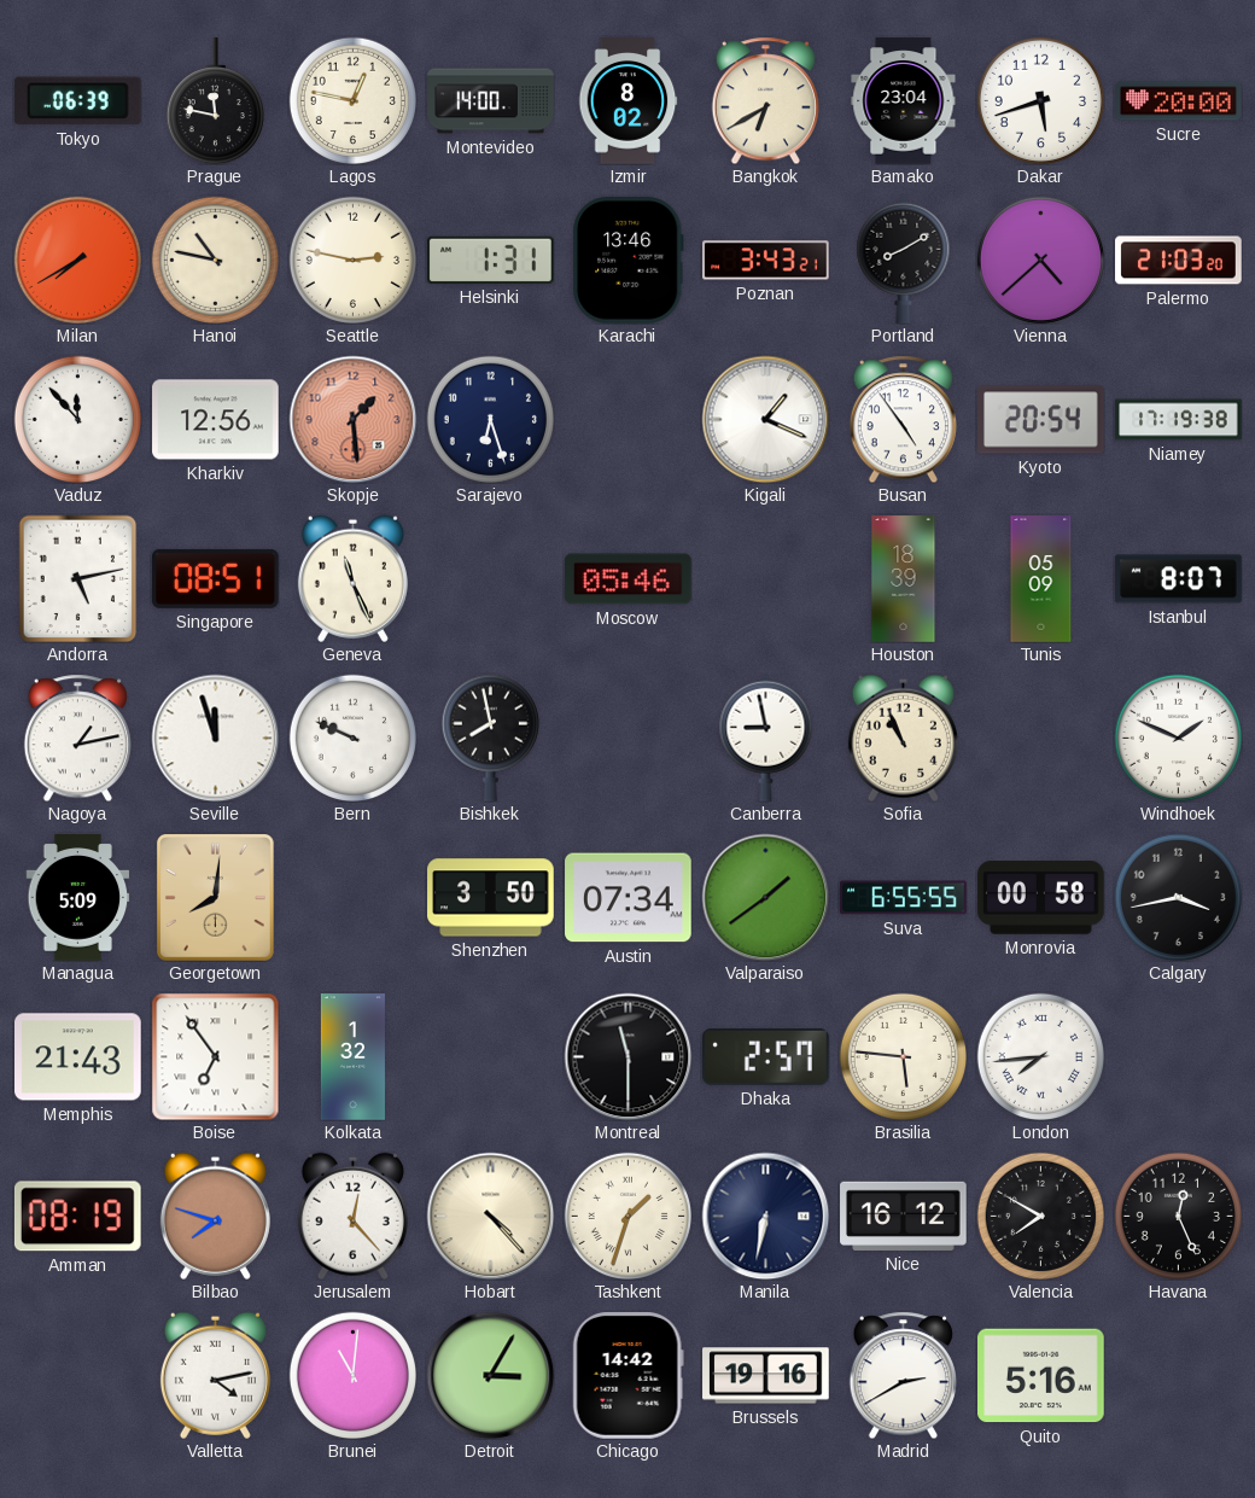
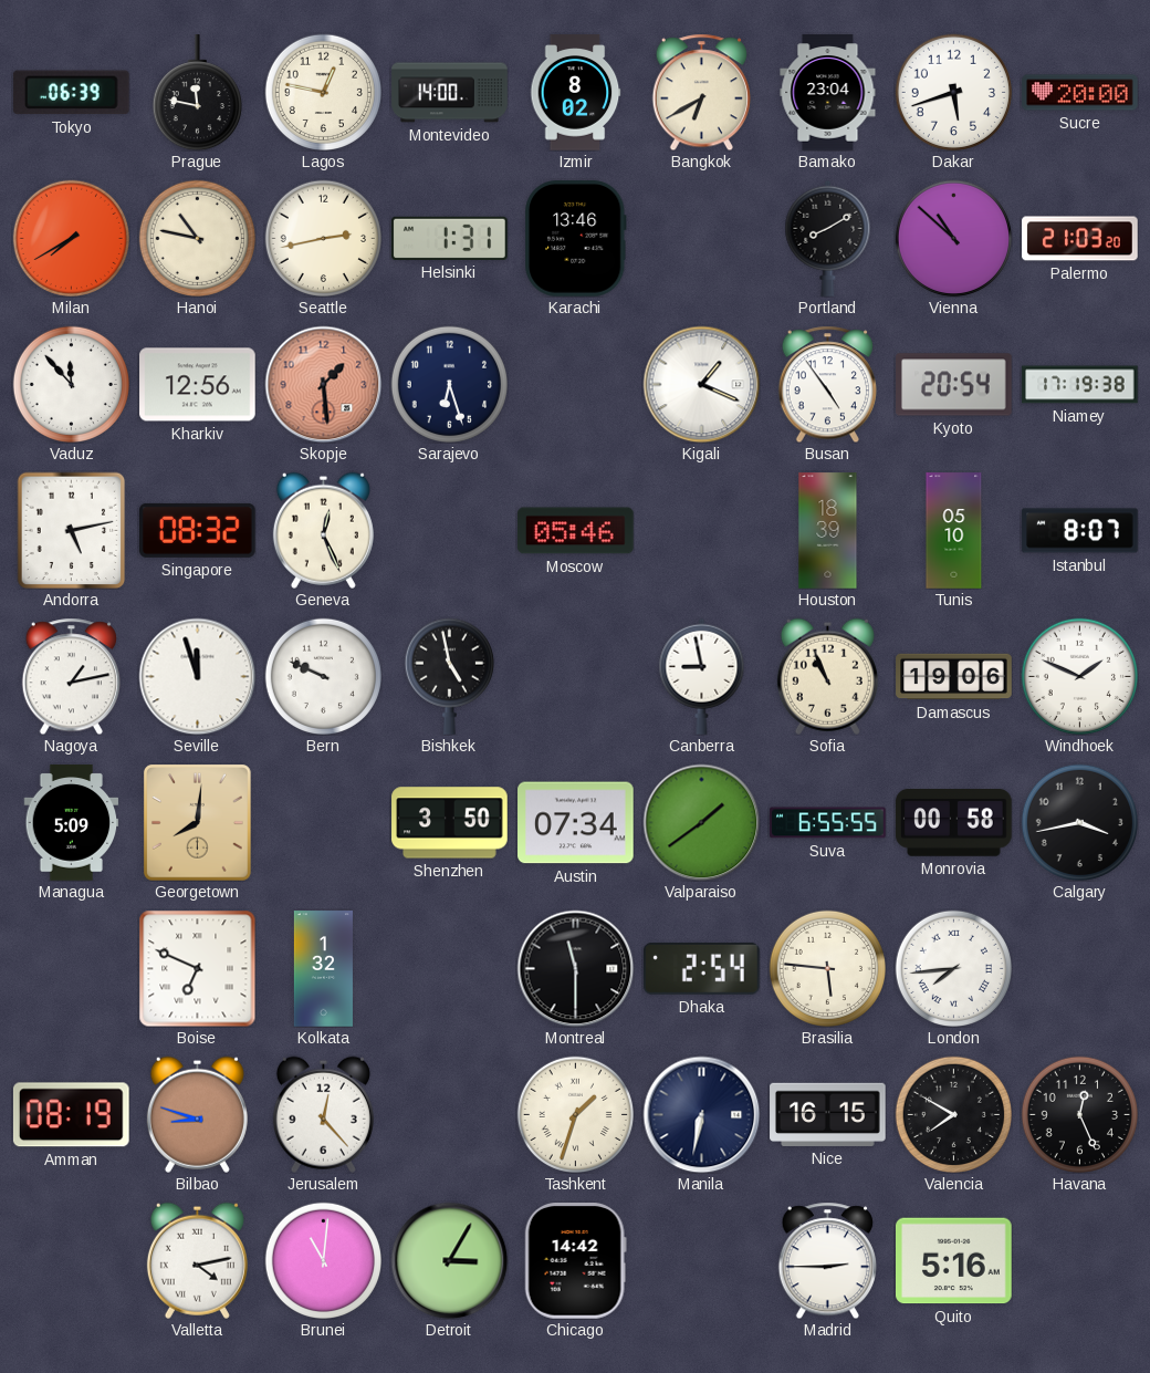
Seattle: 2:47 -> 2:43
Poznan: 3:43 -> none
Vienna: 4:38 -> 10:52
Singapore: 08:51 -> 08:32
Geneva: 11:26 -> 12:26
Tunis: 05:09 -> 05:10
Bishkek: 7:58 -> 4:58
Damascus: none -> 19:06
Memphis: 21:43 -> none
Boise: 6:54 -> 6:49
Dhaka: 2:57 -> 2:54
Bilbao: 7:48 -> 8:48
Hobart: 4:23 -> none
Nice: 16:12 -> 16:15
Brussels: 19:16 -> none
Madrid: 2:40 -> 2:45
